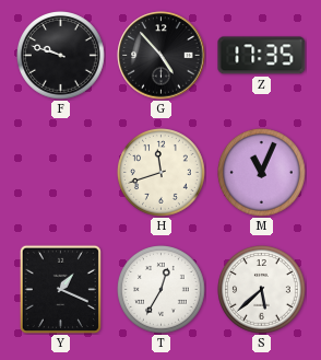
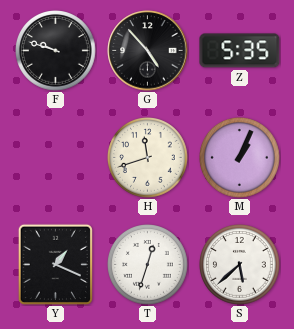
Z: 17:35 -> 5:35
M: 11:04 -> 1:04
T: 12:35 -> 12:33
